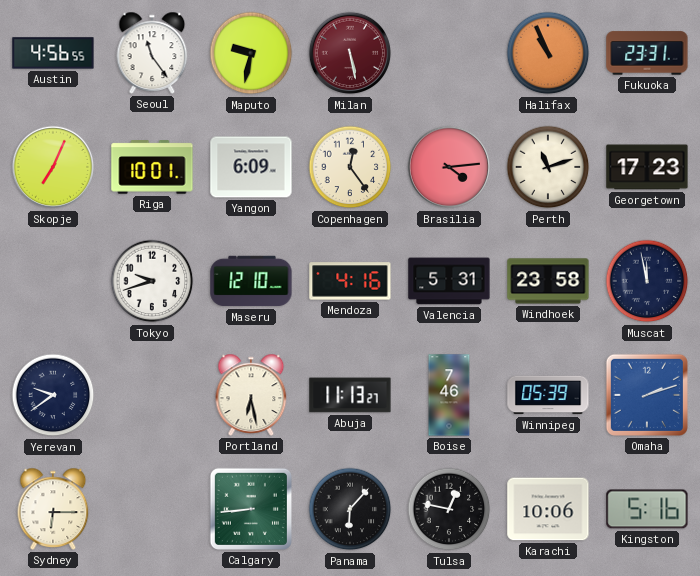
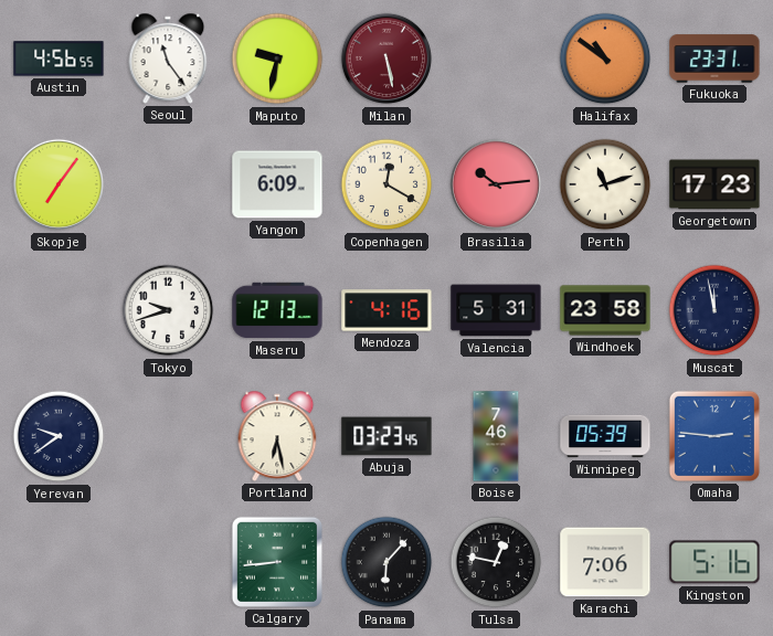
Halifax: 10:56 -> 10:51
Skopje: 7:04 -> 7:06
Riga: 10:01 -> none
Copenhagen: 12:24 -> 12:20
Brasilia: 4:14 -> 10:14
Maseru: 12:10 -> 12:13
Abuja: 11:13 -> 03:23
Omaha: 2:12 -> 2:46
Sydney: 6:15 -> none
Karachi: 10:06 -> 7:06
